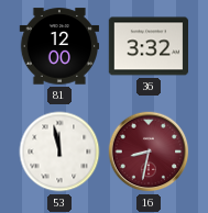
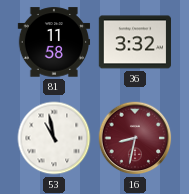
81: 12:00 -> 11:58
53: 11:58 -> 10:58
